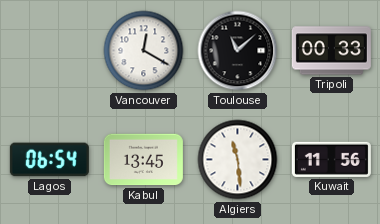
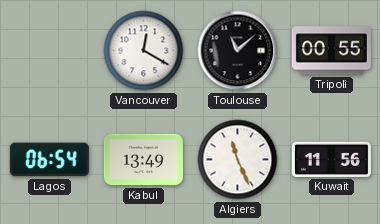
Tripoli: 00:33 -> 00:55
Kabul: 13:45 -> 13:49
Algiers: 11:29 -> 11:26
